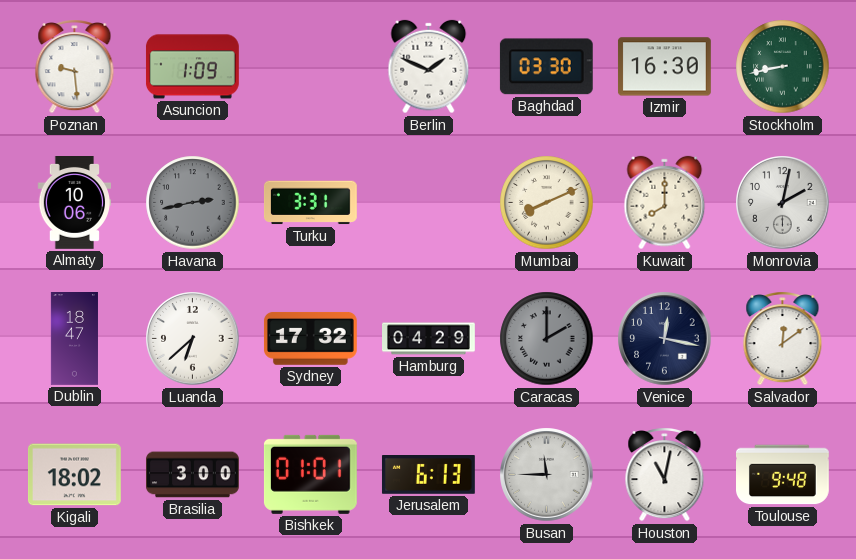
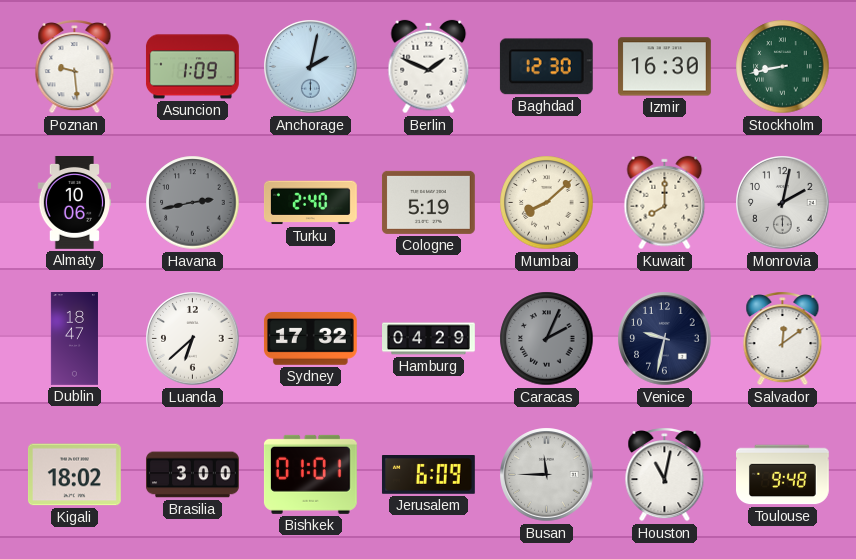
Anchorage: none -> 2:02
Baghdad: 03:30 -> 12:30
Turku: 3:31 -> 2:40
Cologne: none -> 5:19
Mumbai: 8:11 -> 8:08
Caracas: 2:00 -> 2:04
Venice: 12:17 -> 9:32
Jerusalem: 6:13 -> 6:09
